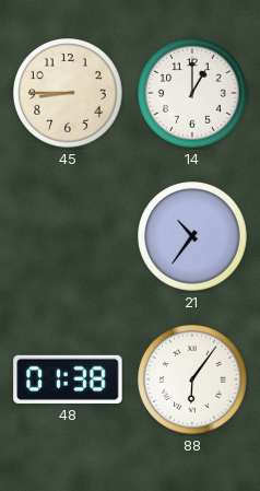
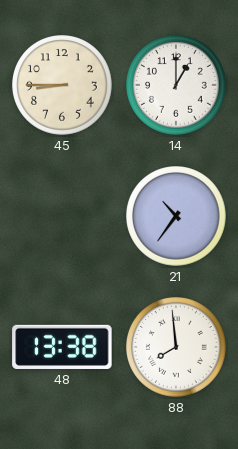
48: 01:38 -> 13:38
88: 6:06 -> 7:59
